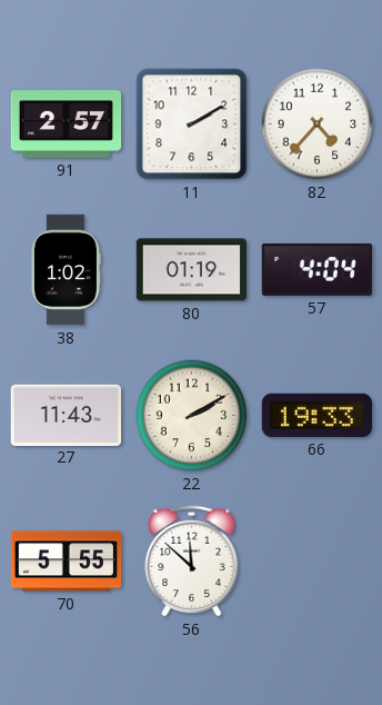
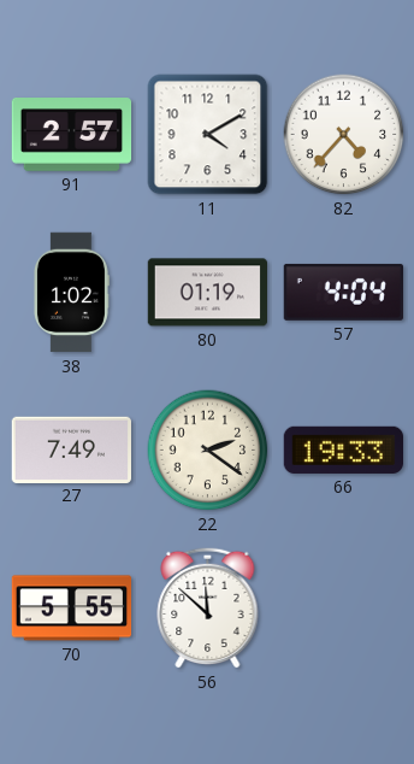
11: 2:10 -> 4:10
27: 11:43 -> 7:49
22: 2:10 -> 2:21
